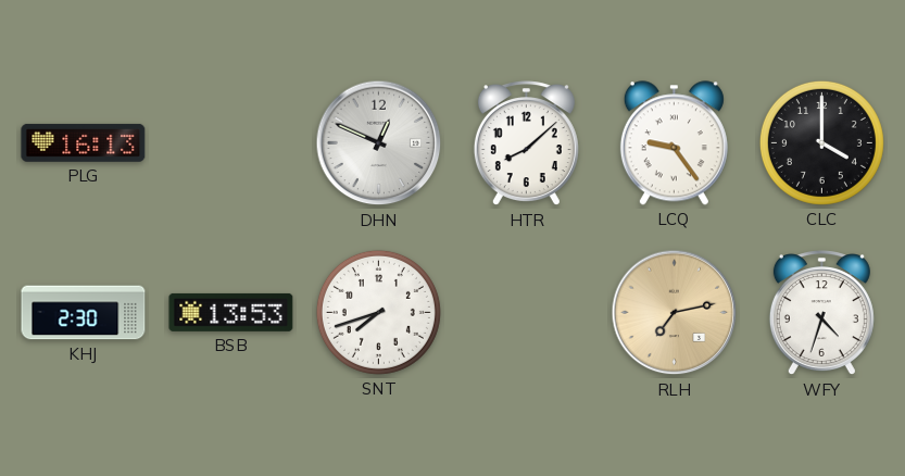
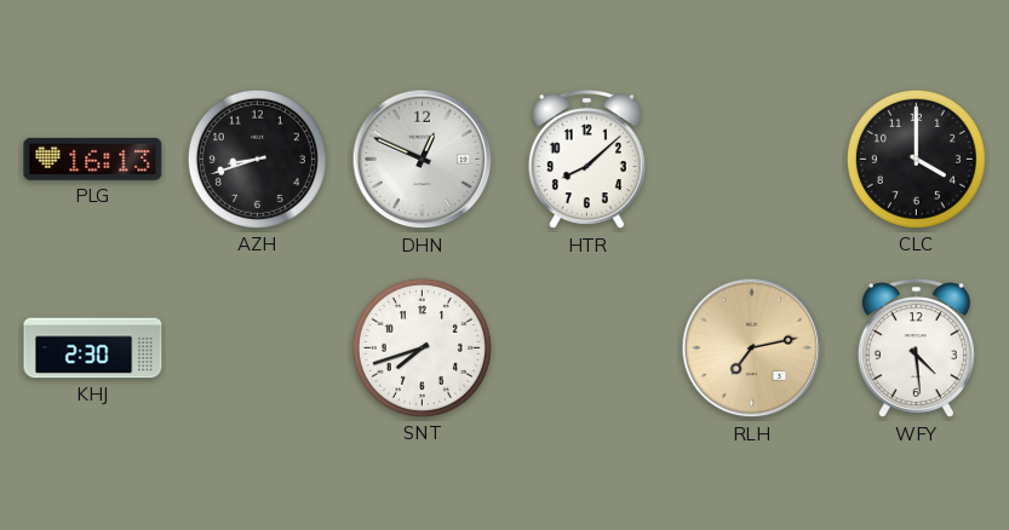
AZH: none -> 8:42
LCQ: 9:24 -> none
BSB: 13:53 -> none
WFY: 4:33 -> 4:29
